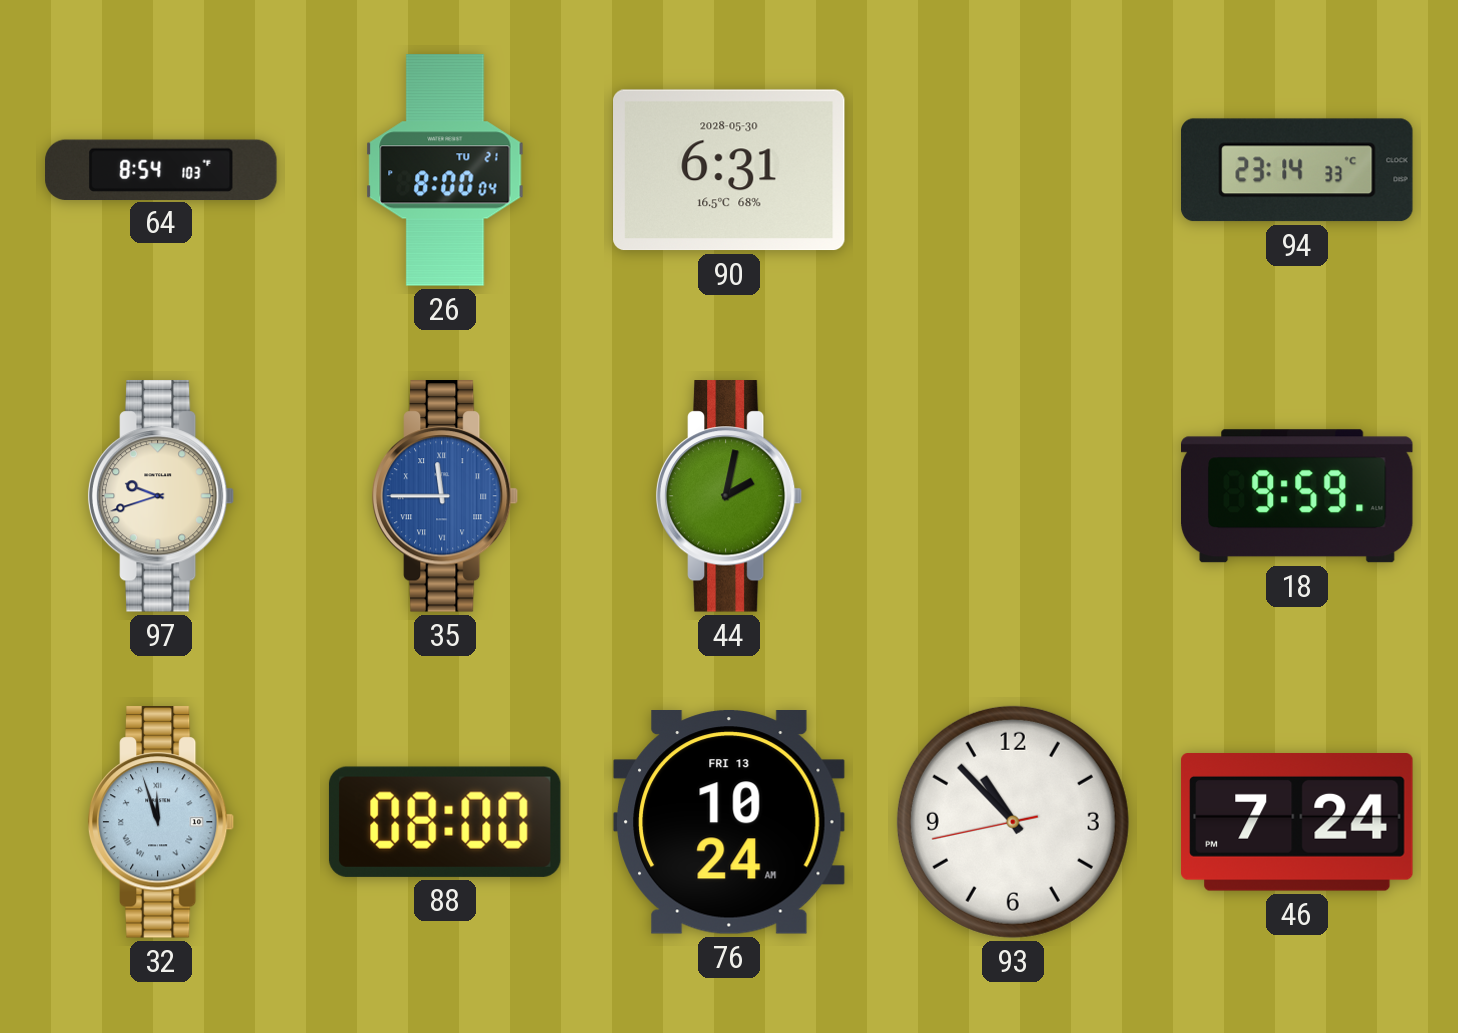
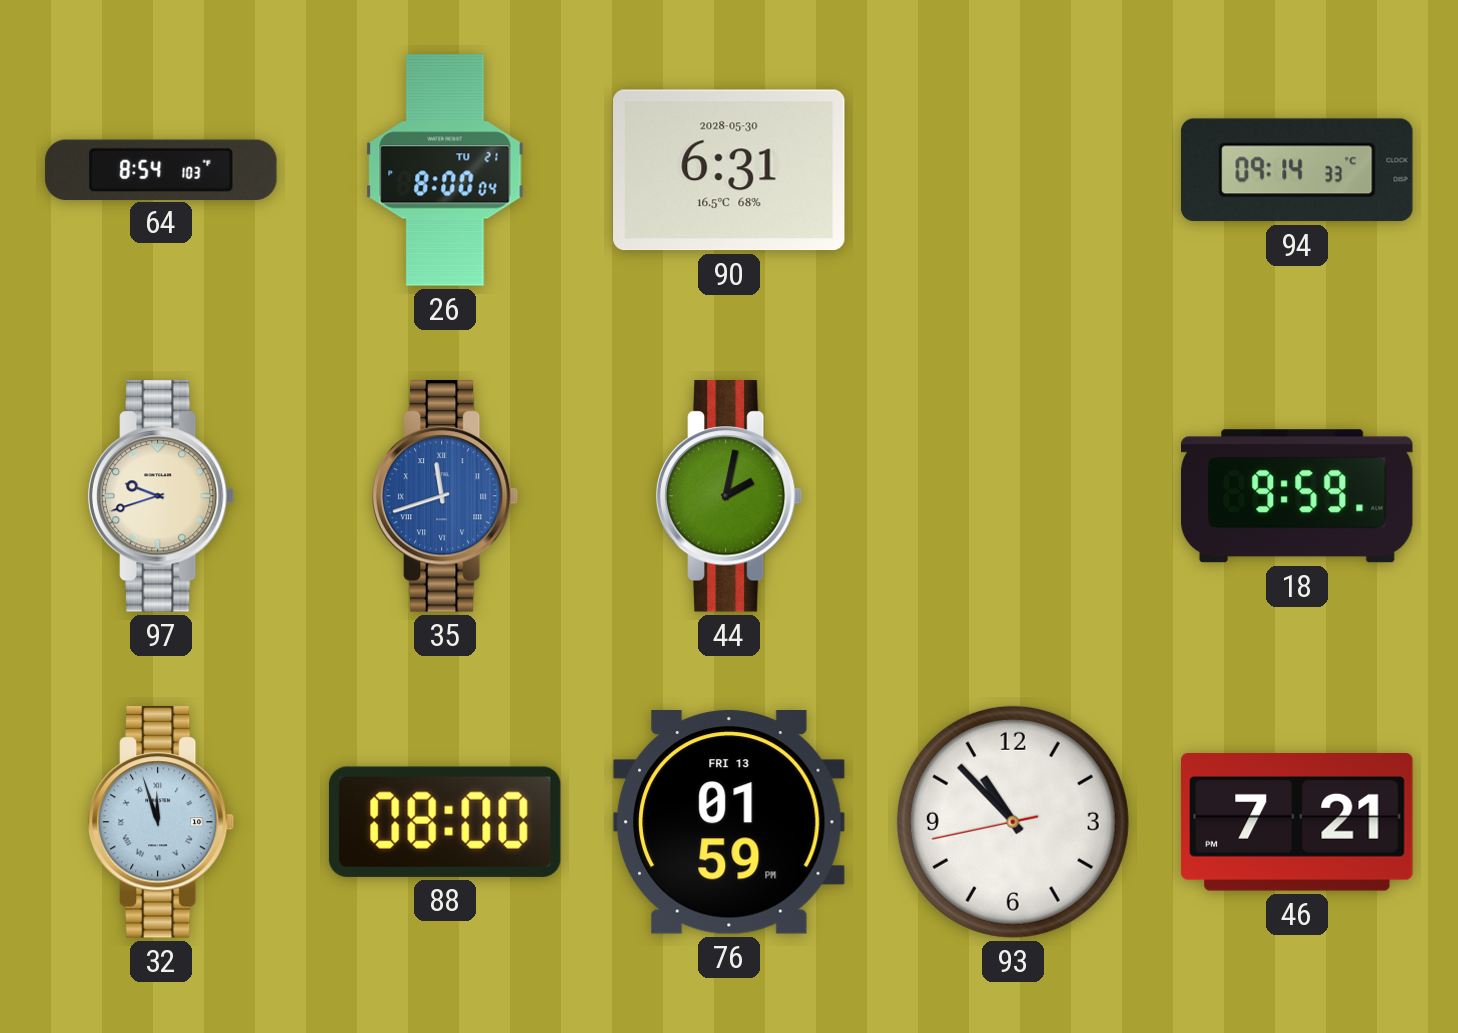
94: 23:14 -> 09:14
35: 11:45 -> 11:42
76: 10:24 -> 01:59
46: 7:24 -> 7:21
